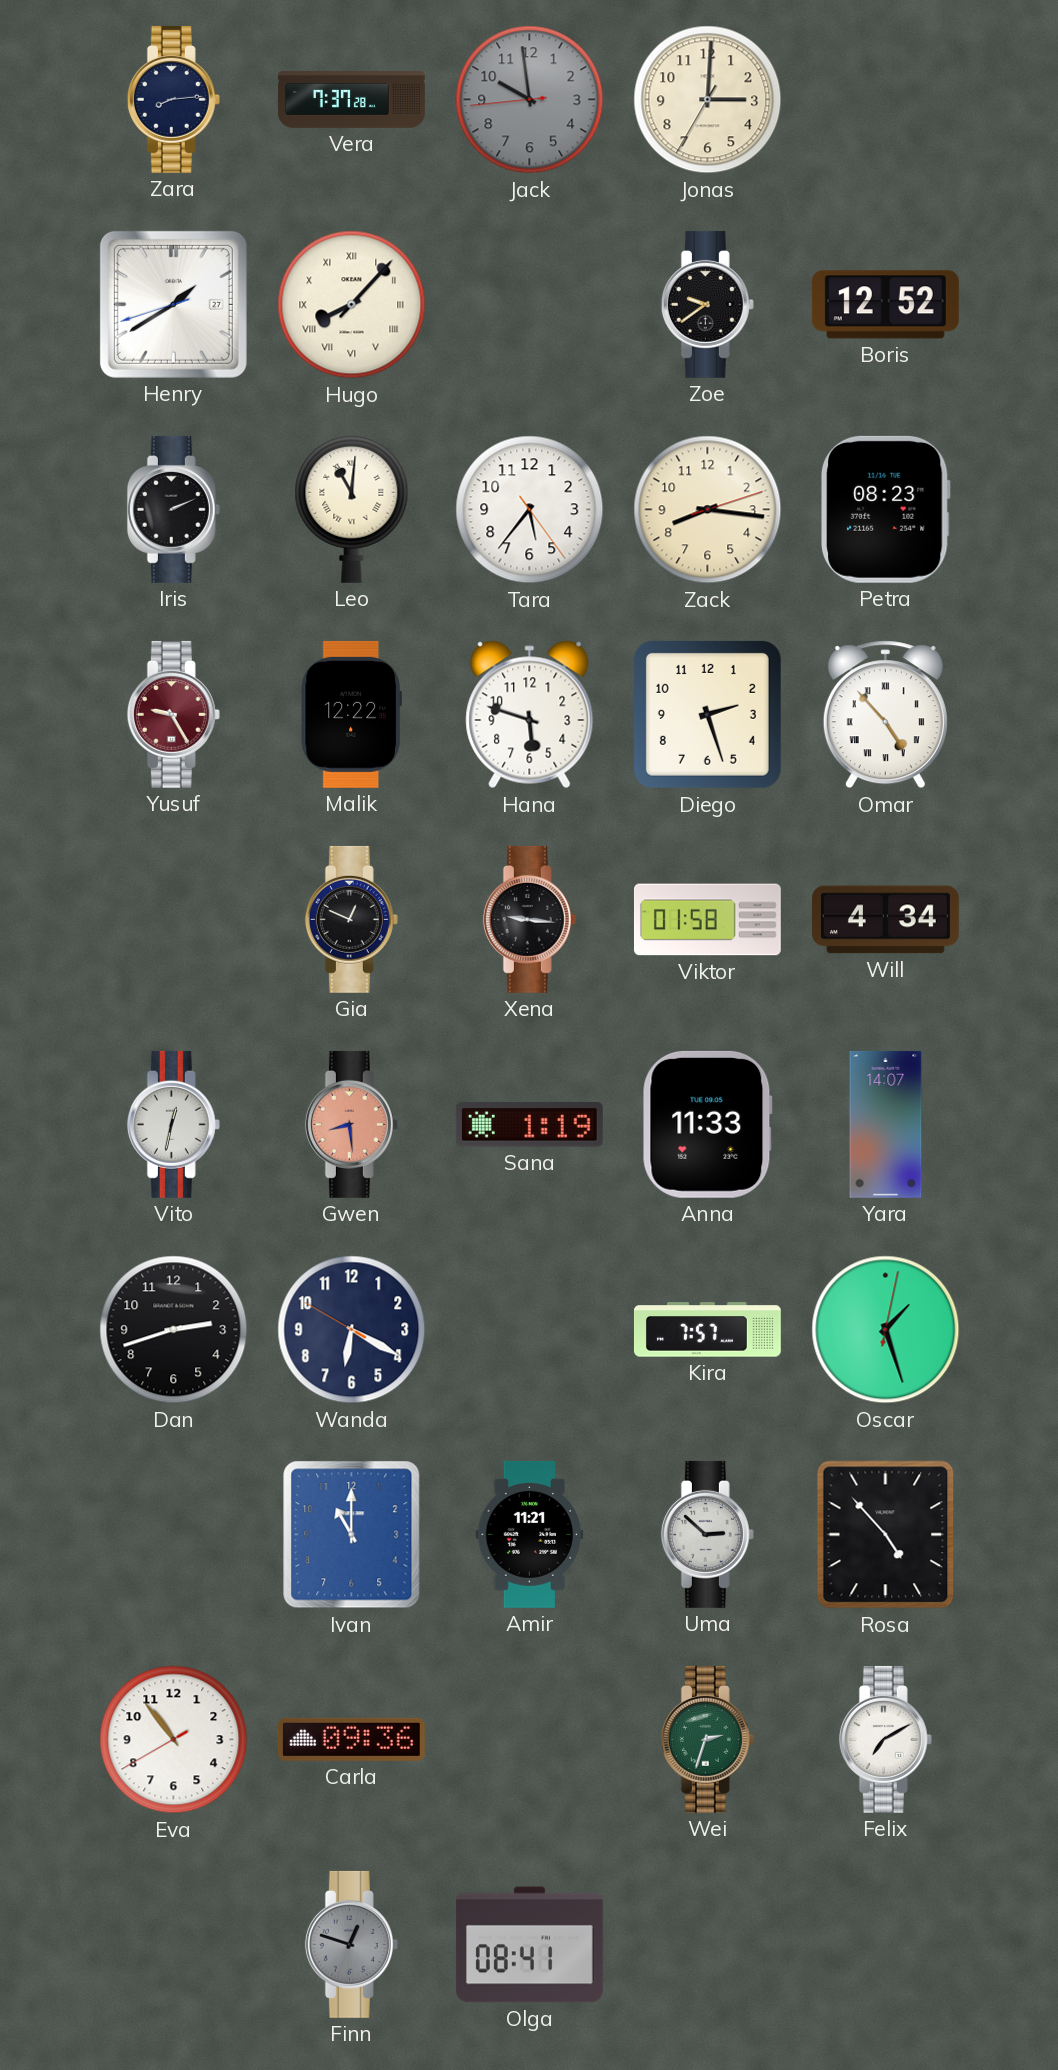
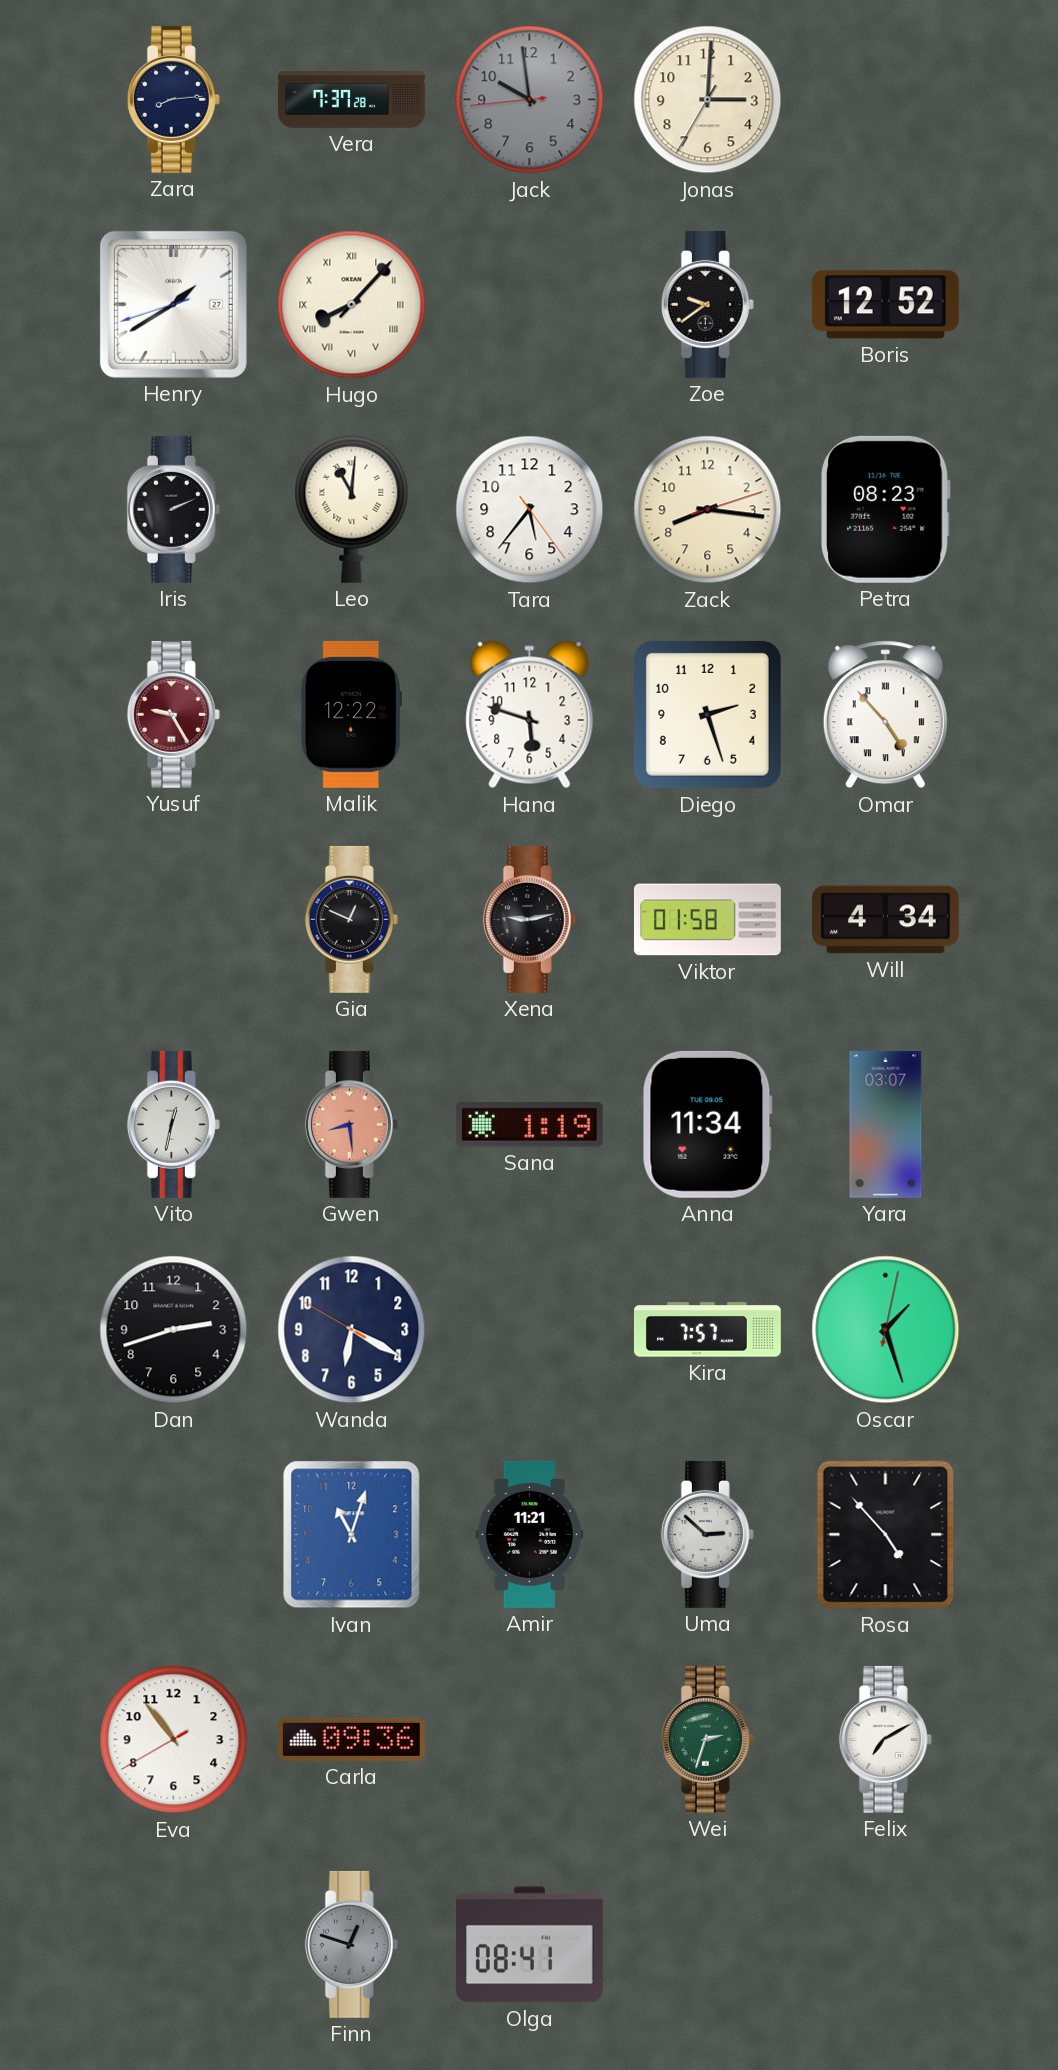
Xena: 9:16 -> 9:13
Anna: 11:33 -> 11:34
Yara: 14:07 -> 03:07
Ivan: 11:00 -> 11:03
